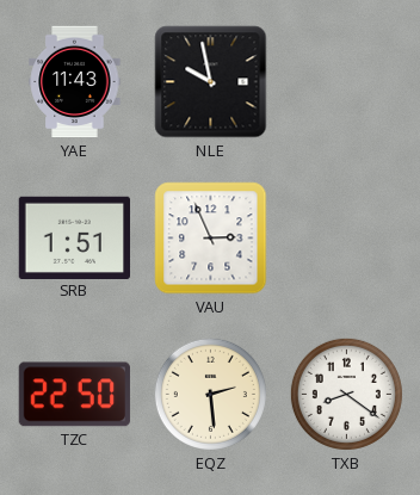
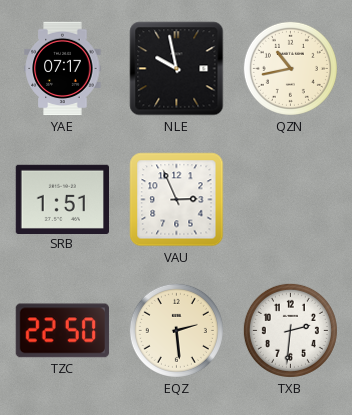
YAE: 11:43 -> 07:17
QZN: none -> 10:43
TXB: 8:21 -> 2:31
